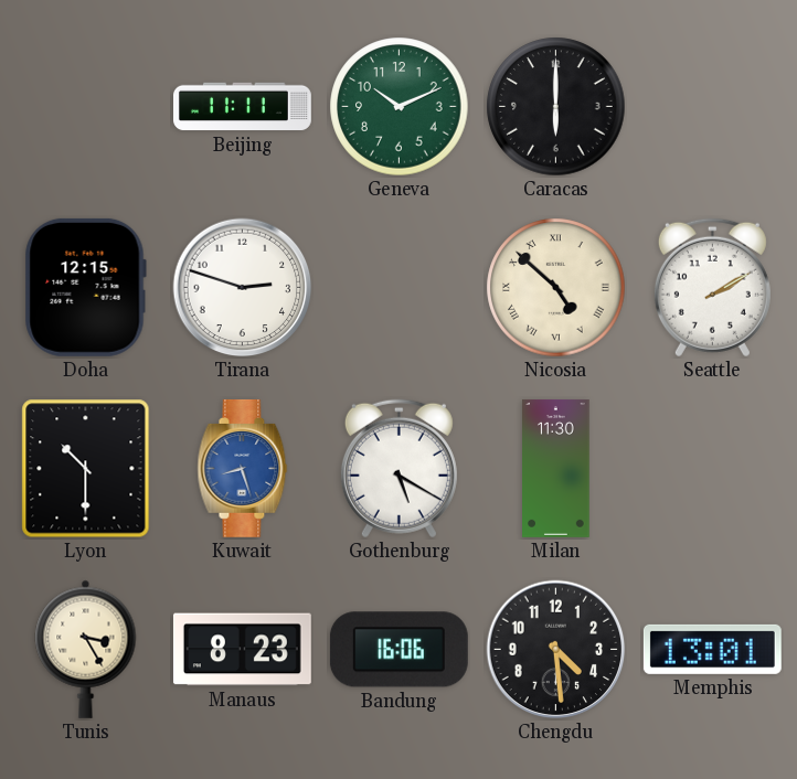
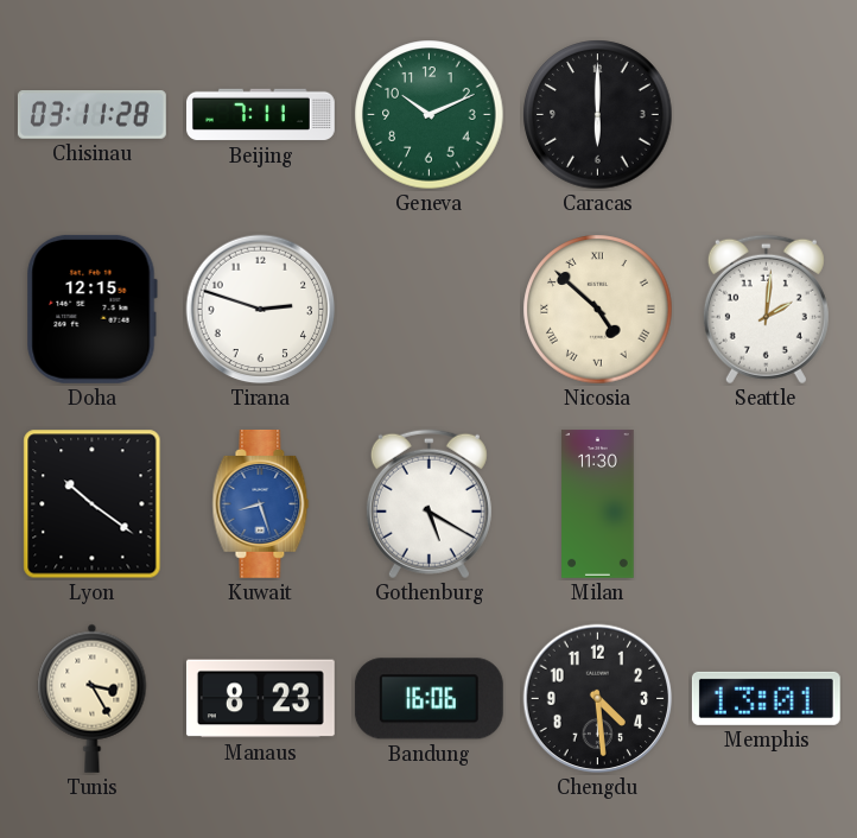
Chisinau: none -> 03:11
Beijing: 11:11 -> 7:11
Seattle: 2:10 -> 2:01
Lyon: 10:30 -> 10:21
